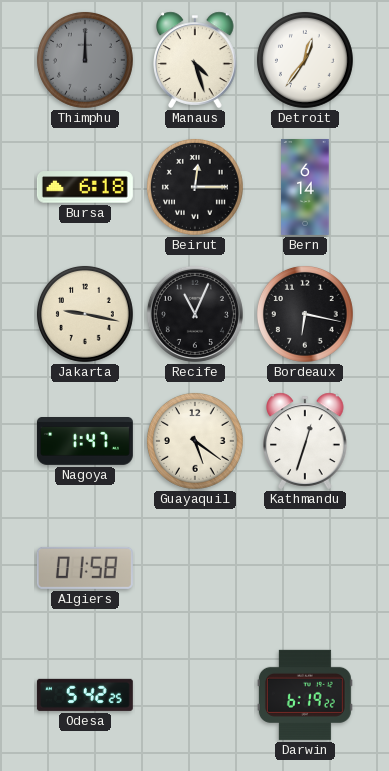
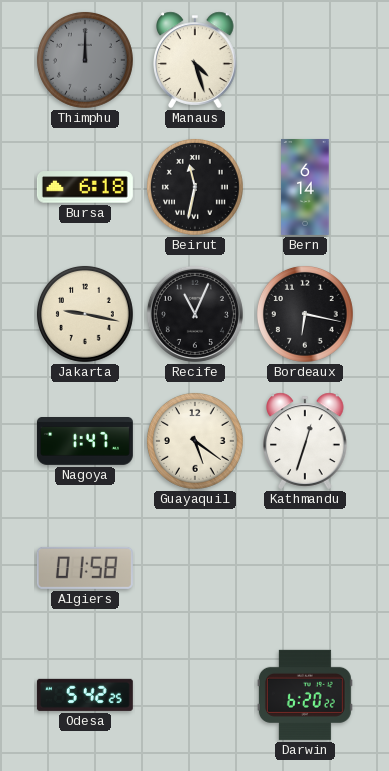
Detroit: 12:36 -> none
Beirut: 12:15 -> 11:32
Darwin: 6:19 -> 6:20
